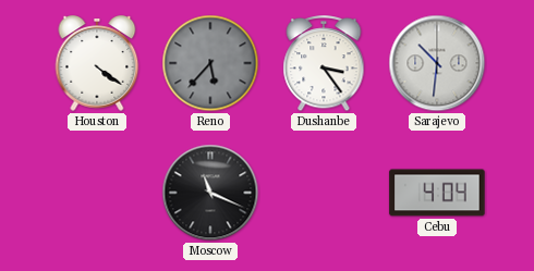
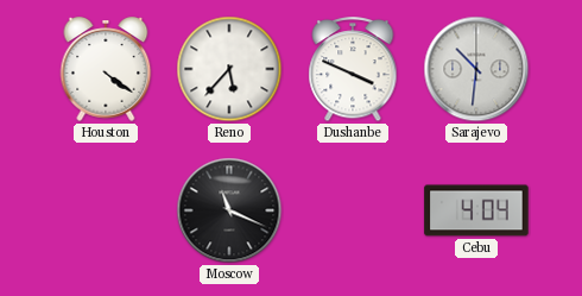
Reno dial: grey -> white
Dushanbe: 3:24 -> 3:49
